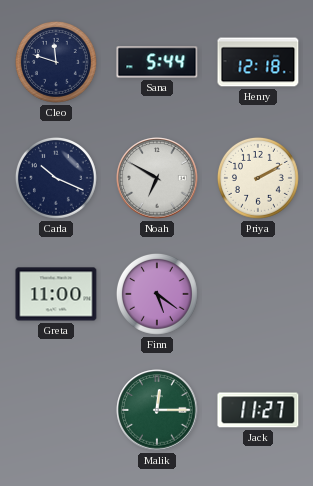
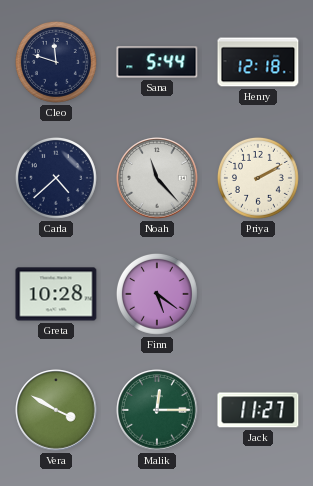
Carla: 10:19 -> 4:38
Noah: 6:50 -> 11:23
Greta: 11:00 -> 10:28
Vera: none -> 3:50
